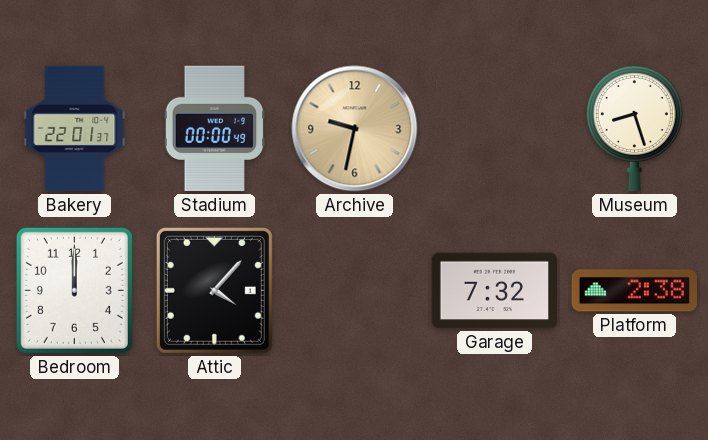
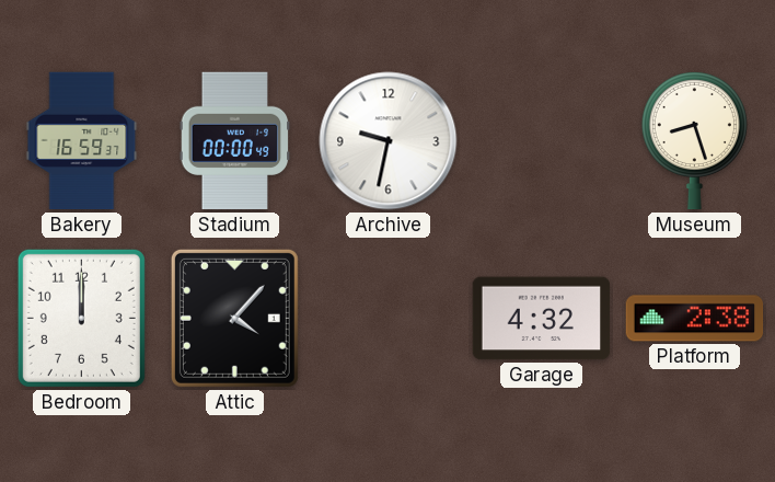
Bakery: 22:01 -> 16:59
Archive dial: champagne -> white
Garage: 7:32 -> 4:32
